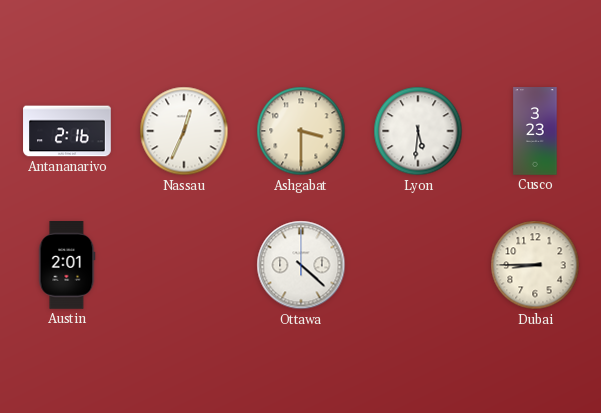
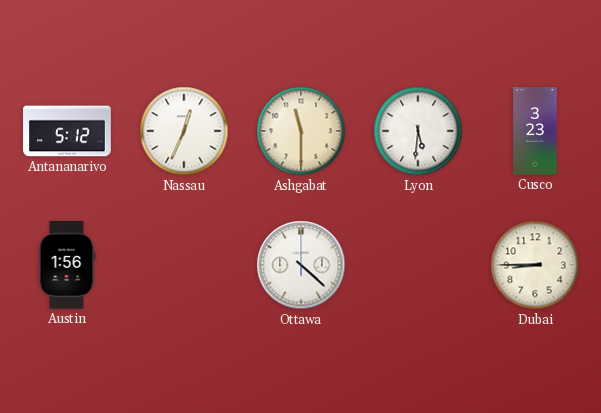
Antananarivo: 2:16 -> 5:12
Ashgabat: 3:30 -> 11:30
Austin: 2:01 -> 1:56
